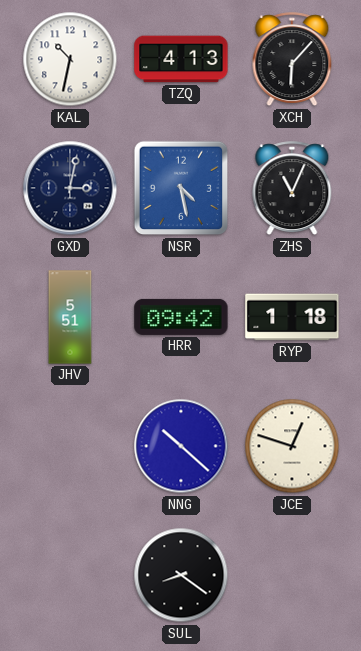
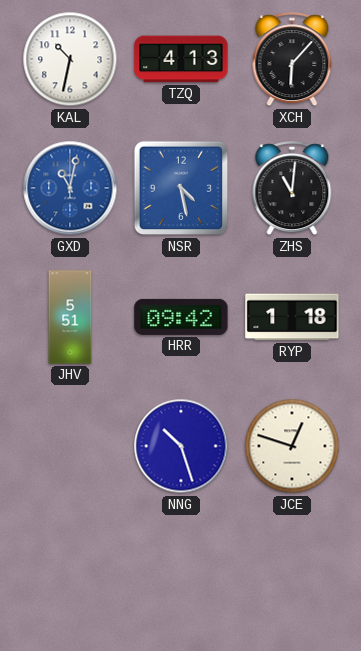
GXD: 3:02 -> 11:02
GXD dial: navy -> blue
ZHS: 11:04 -> 11:01
NNG: 10:22 -> 10:27
SUL: 8:21 -> none
